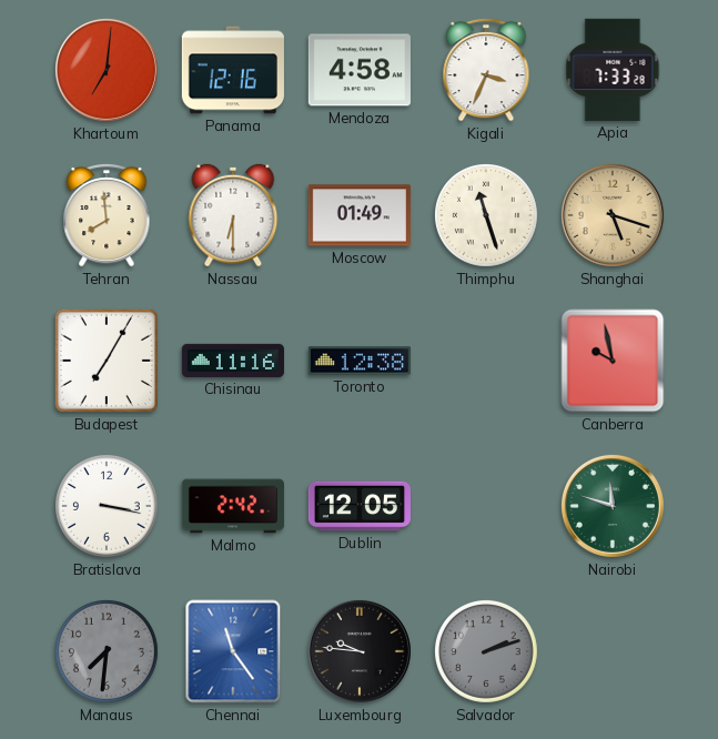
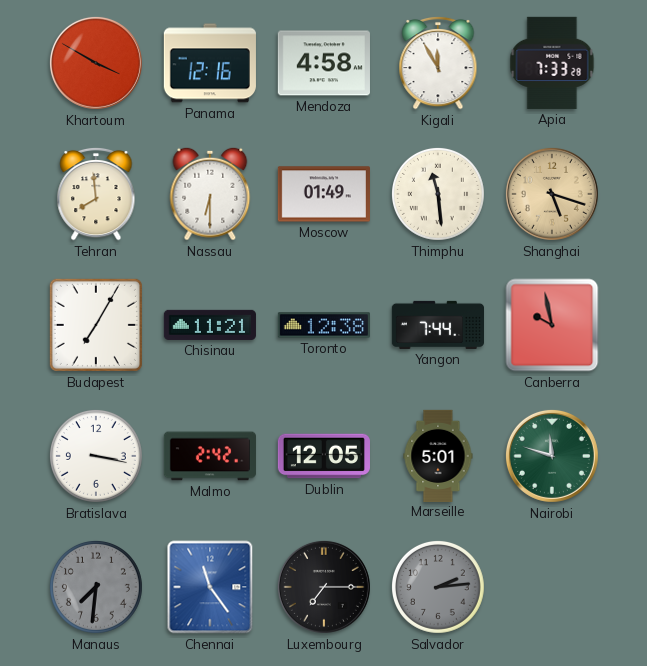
Khartoum: 7:01 -> 3:50
Kigali: 3:34 -> 11:55
Thimphu: 11:27 -> 11:29
Chisinau: 11:16 -> 11:21
Yangon: none -> 7:44
Marseille: none -> 5:01
Luxembourg: 9:46 -> 7:15
Salvador: 2:12 -> 2:14
